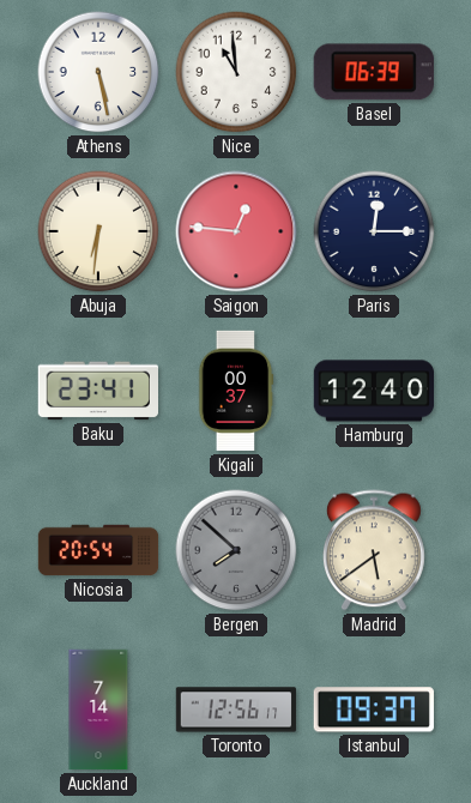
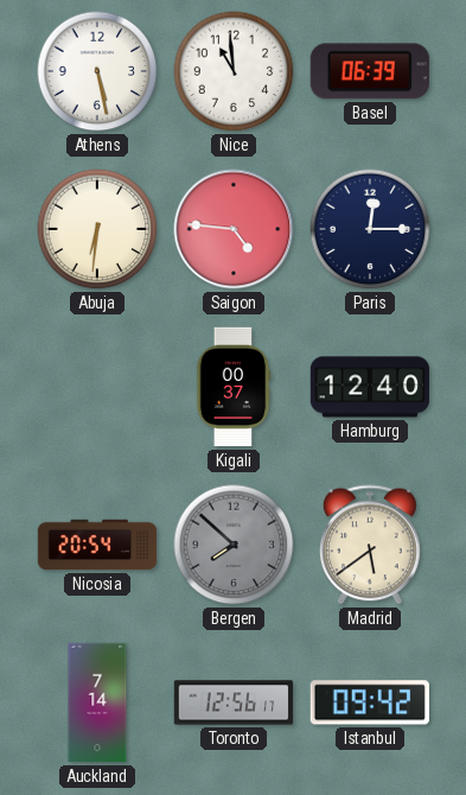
Saigon: 12:46 -> 4:46
Baku: 23:41 -> none
Istanbul: 09:37 -> 09:42
